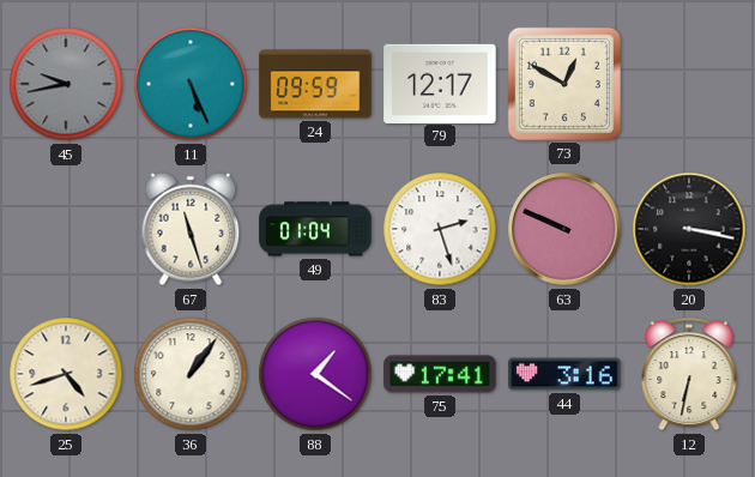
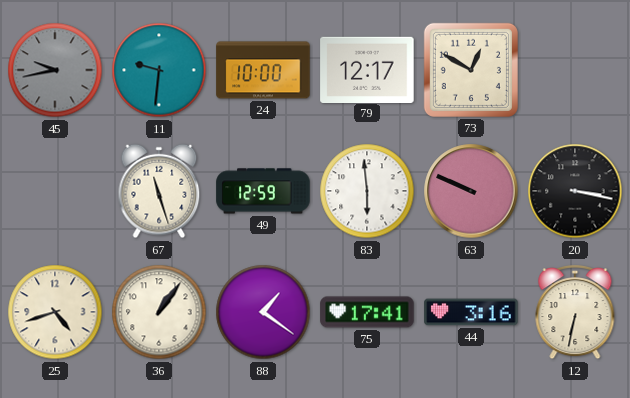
11: 5:26 -> 9:31
24: 09:59 -> 10:00
49: 01:04 -> 12:59
83: 2:27 -> 5:59
